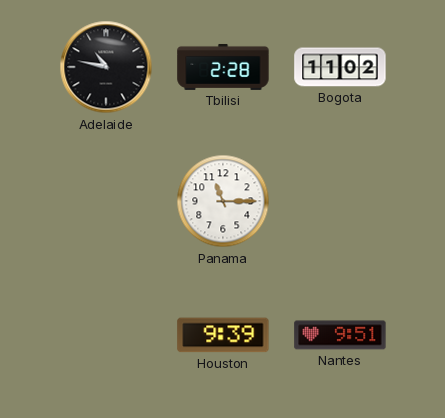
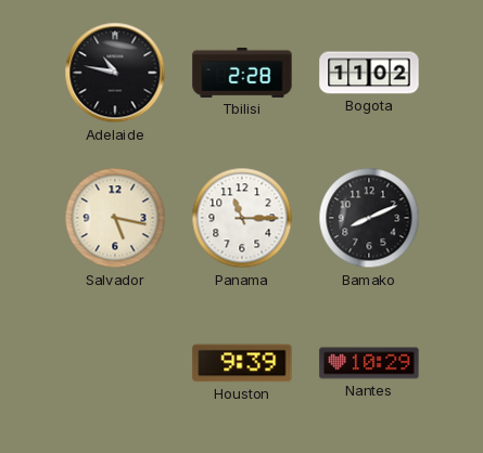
Salvador: none -> 5:17
Bamako: none -> 8:11
Nantes: 9:51 -> 10:29
